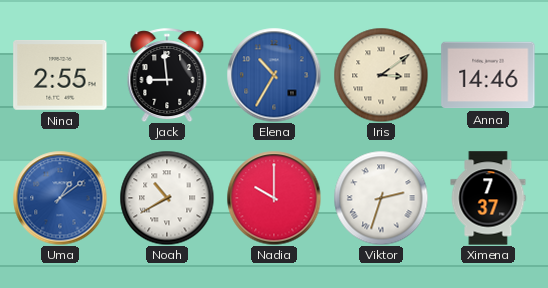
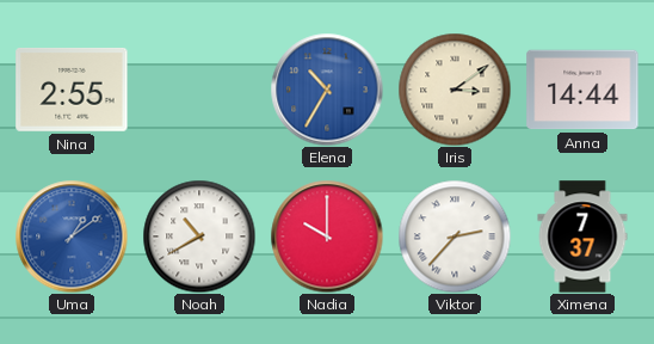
Jack: 8:59 -> none
Anna: 14:46 -> 14:44
Viktor: 2:33 -> 2:37
